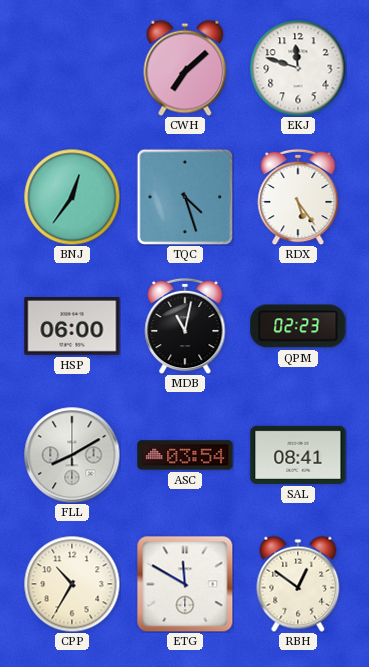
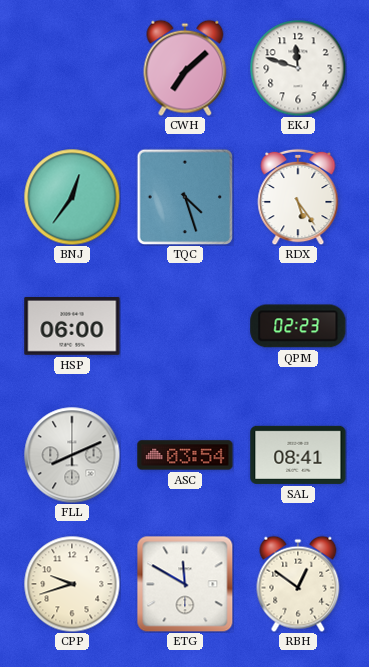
MDB: 11:02 -> none
FLL: 8:10 -> 8:11
CPP: 10:35 -> 9:42
